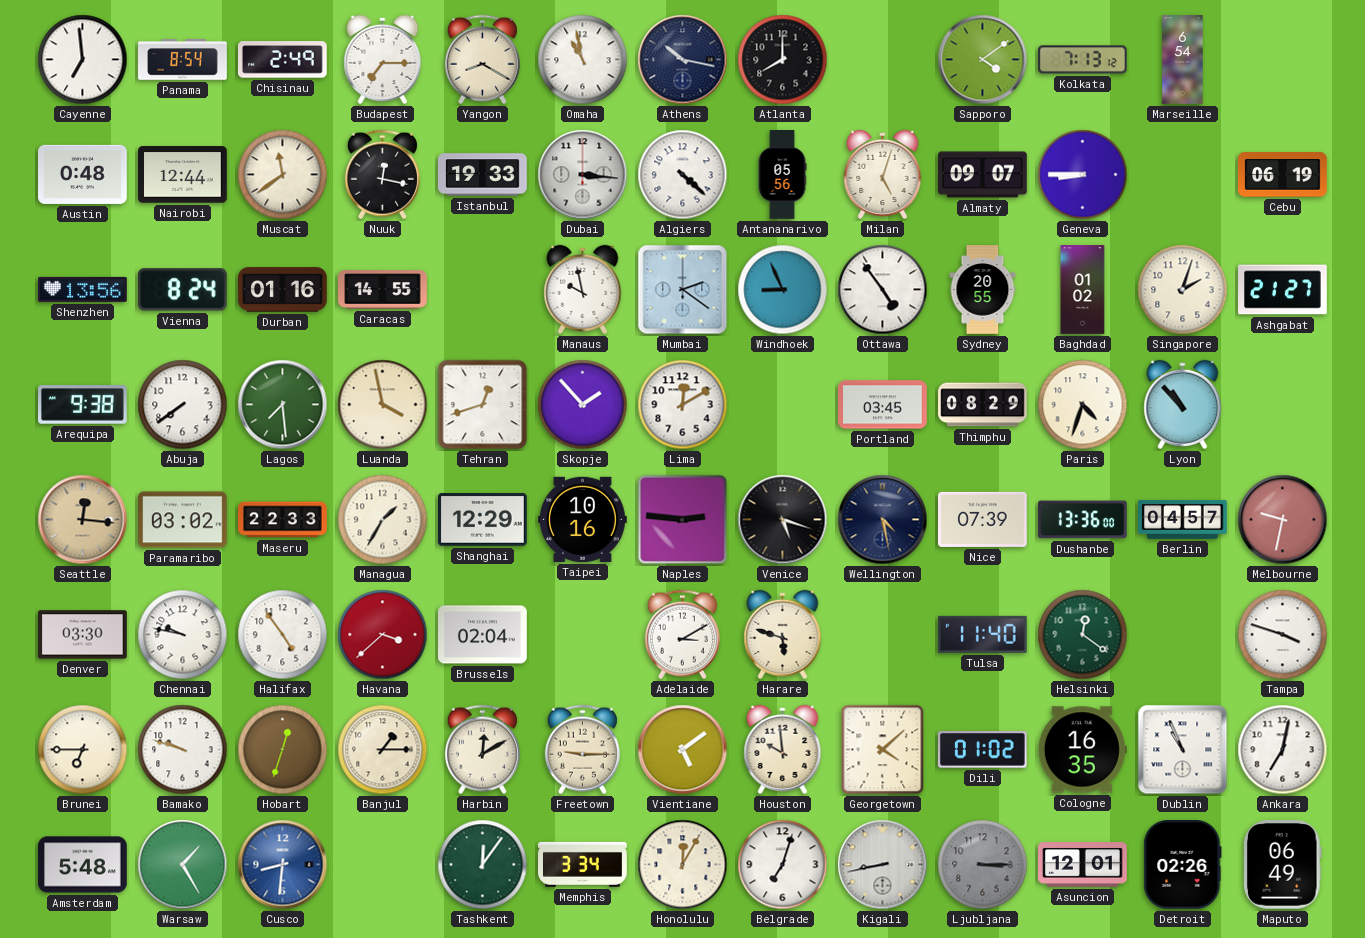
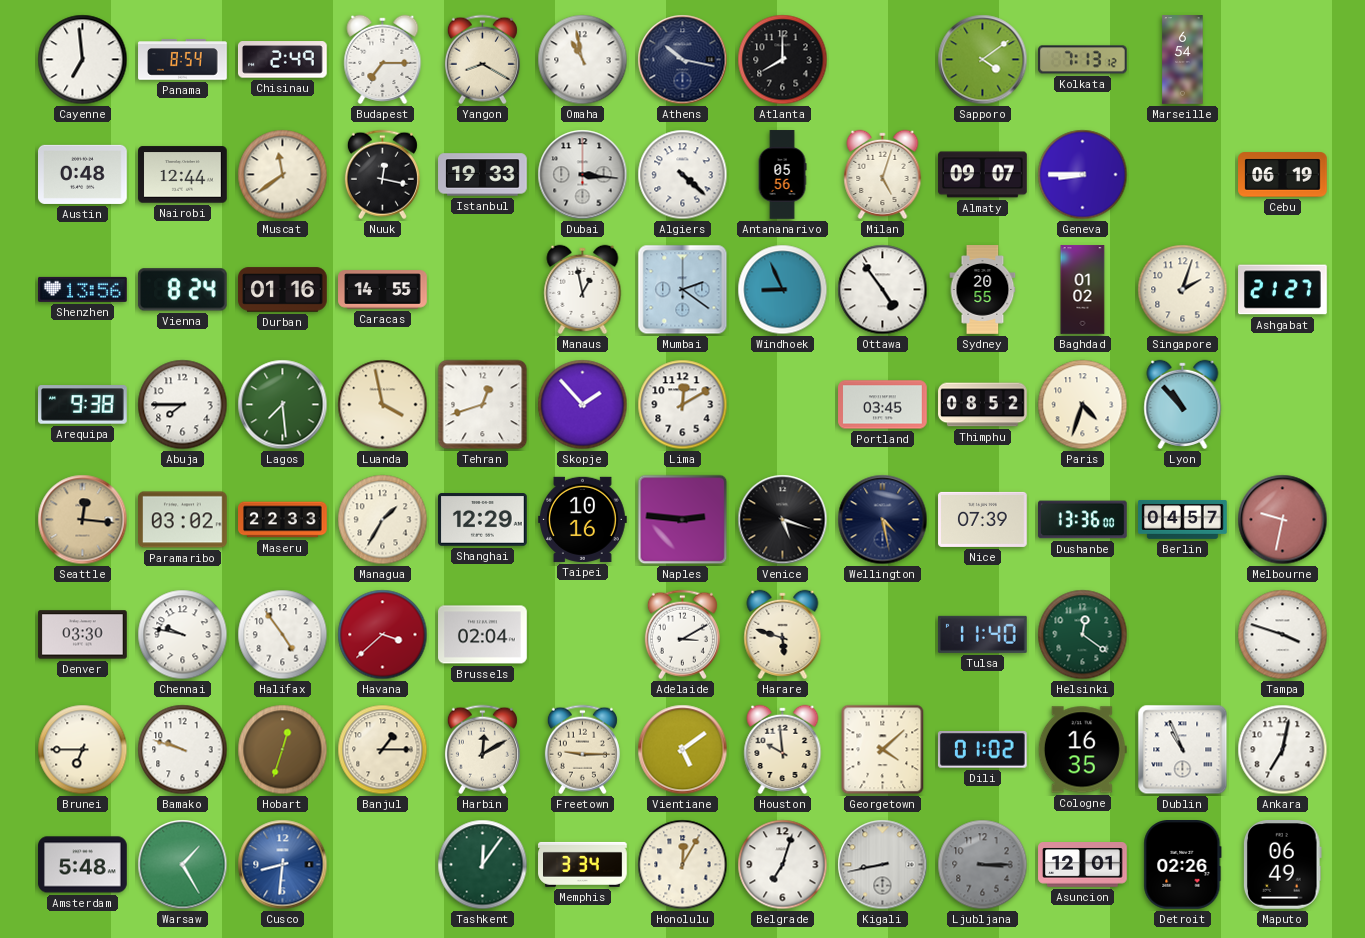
Manaus: 9:58 -> 12:58
Abuja: 7:39 -> 7:45
Thimphu: 08:29 -> 08:52
